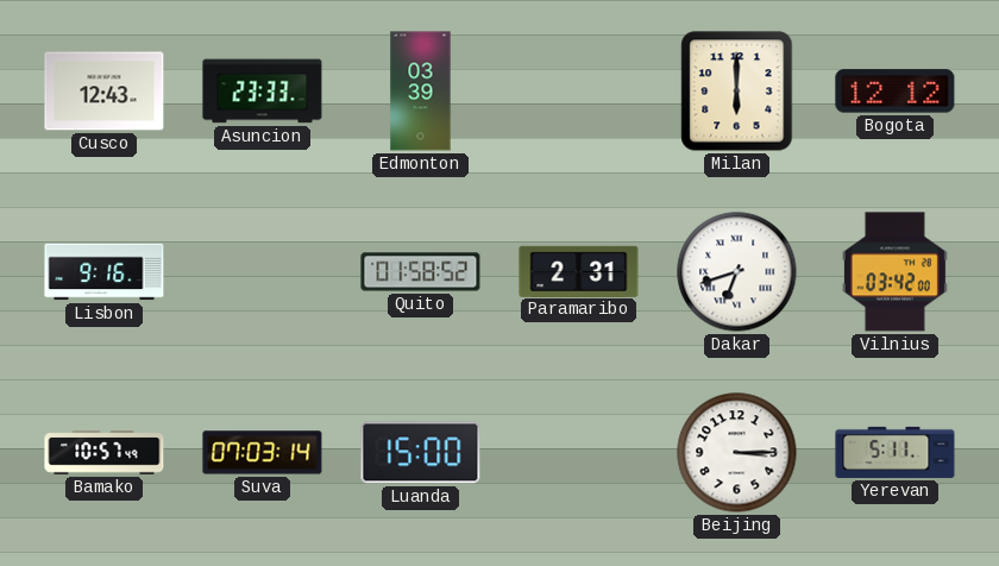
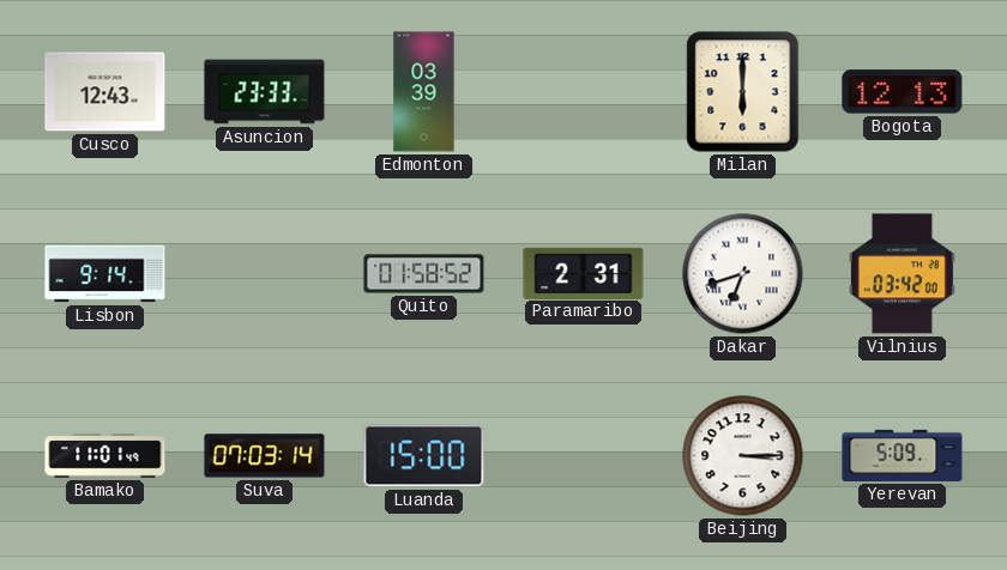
Bogota: 12:12 -> 12:13
Lisbon: 9:16 -> 9:14
Bamako: 10:57 -> 11:01
Yerevan: 5:11 -> 5:09
